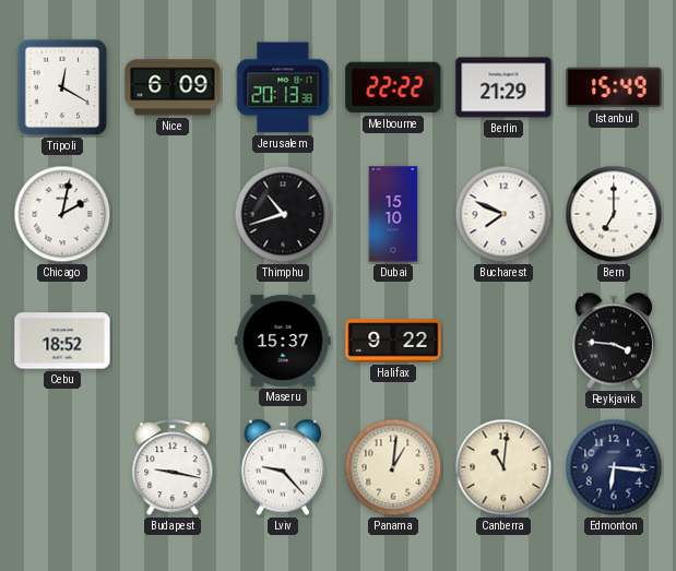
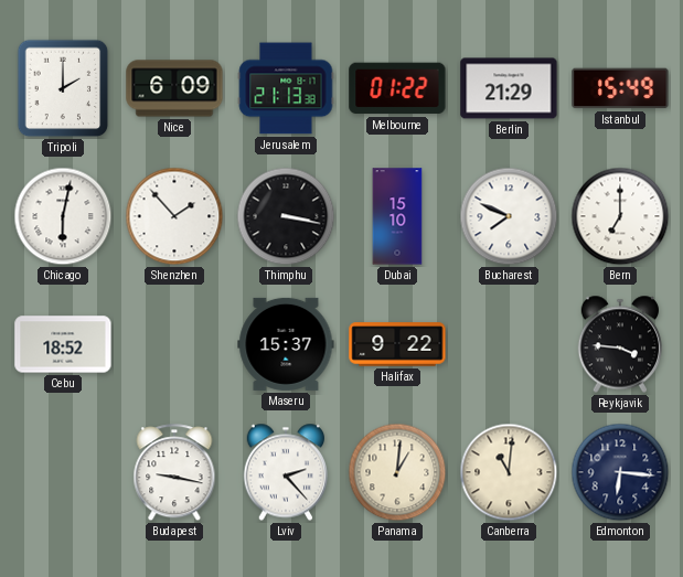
Tripoli: 12:20 -> 2:00
Jerusalem: 20:13 -> 21:13
Melbourne: 22:22 -> 01:22
Chicago: 2:02 -> 6:02
Shenzhen: none -> 1:53
Thimphu: 10:42 -> 3:17
Lviv: 9:23 -> 2:23
